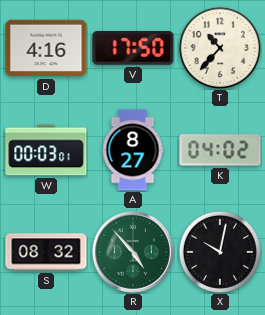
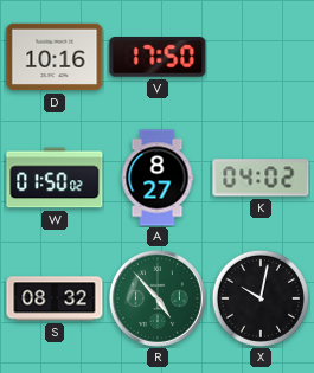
D: 4:16 -> 10:16
T: 10:37 -> none
W: 00:03 -> 01:50
